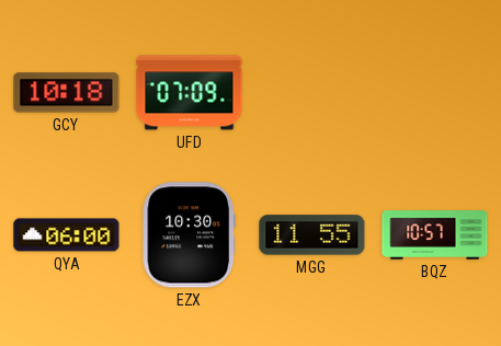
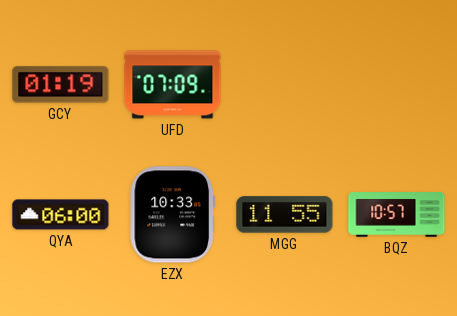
GCY: 10:18 -> 01:19
EZX: 10:30 -> 10:33
